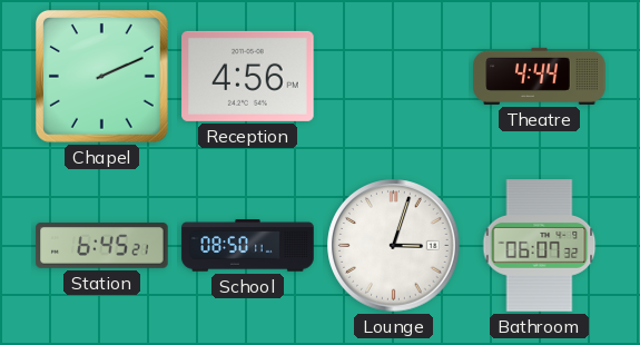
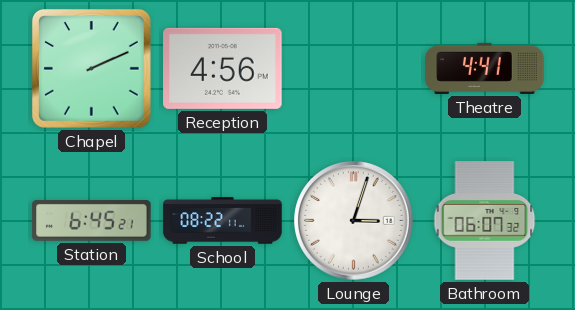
Theatre: 4:44 -> 4:41
School: 08:50 -> 08:22
